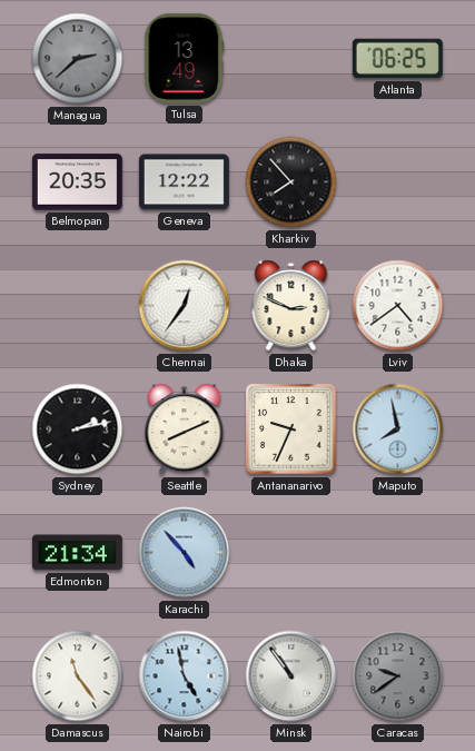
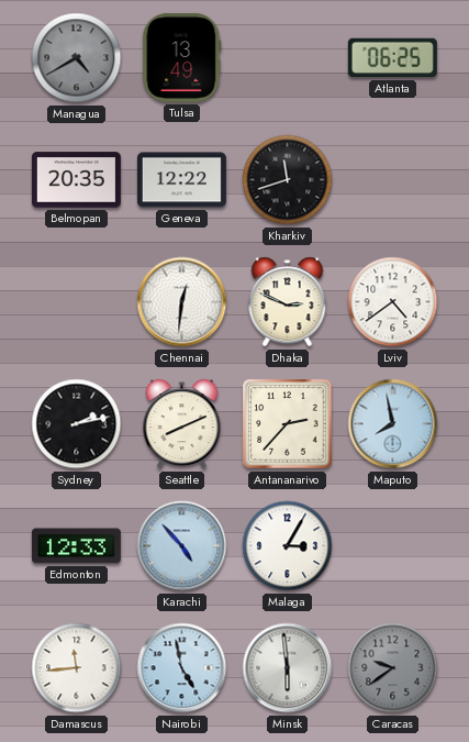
Managua: 2:38 -> 4:40
Kharkiv: 7:53 -> 11:42
Chennai: 12:36 -> 12:31
Antananarivo: 9:34 -> 2:37
Edmonton: 21:34 -> 12:33
Malaga: none -> 3:05
Damascus: 11:24 -> 11:44
Minsk: 10:54 -> 5:59
